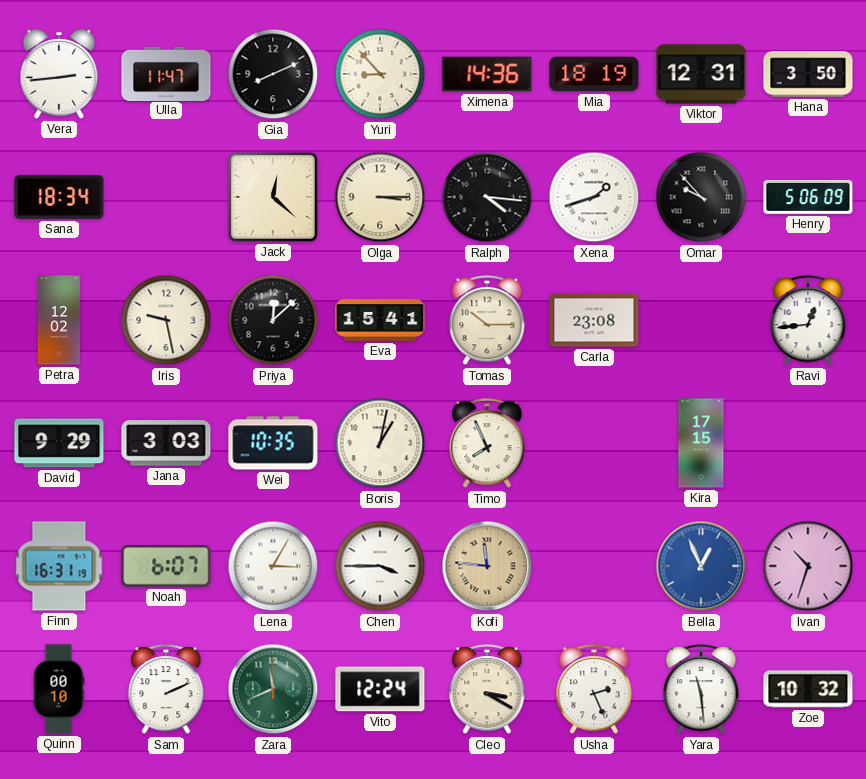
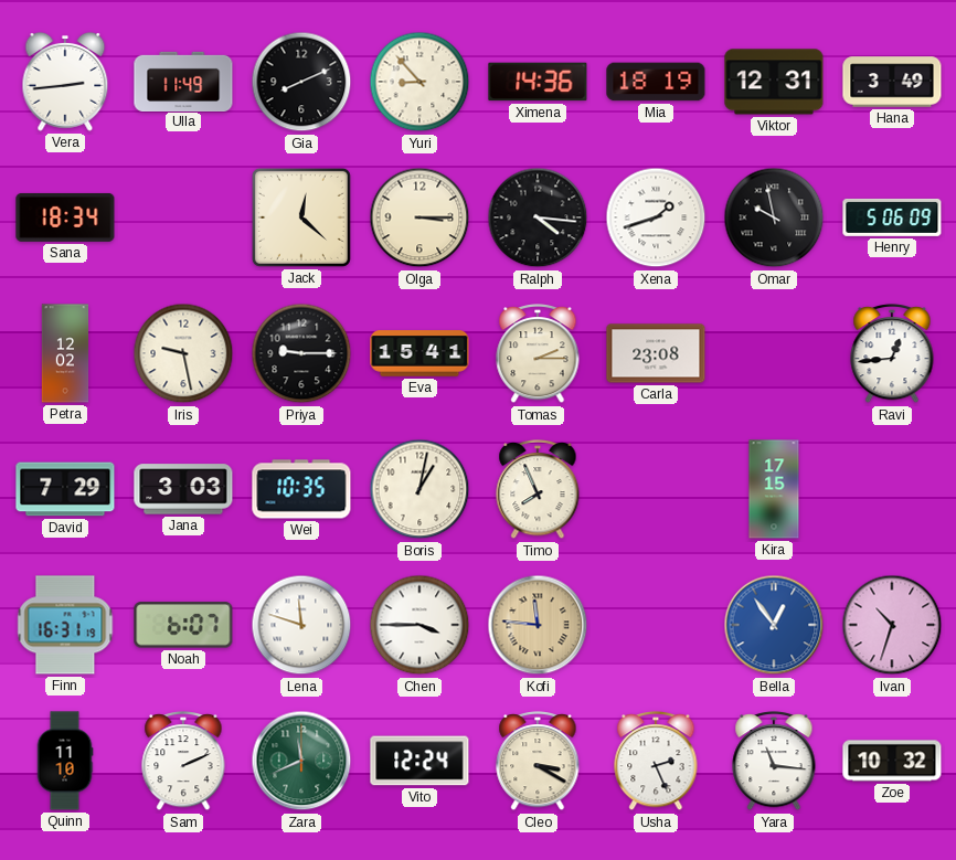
Ulla: 11:47 -> 11:49
Hana: 3:50 -> 3:49
Omar: 9:53 -> 9:58
Priya: 12:08 -> 9:15
Tomas: 10:15 -> 2:15
David: 9:29 -> 7:29
Lena: 3:05 -> 11:48
Bella: 12:56 -> 12:54
Quinn: 00:10 -> 11:10
Yara: 11:29 -> 11:16
